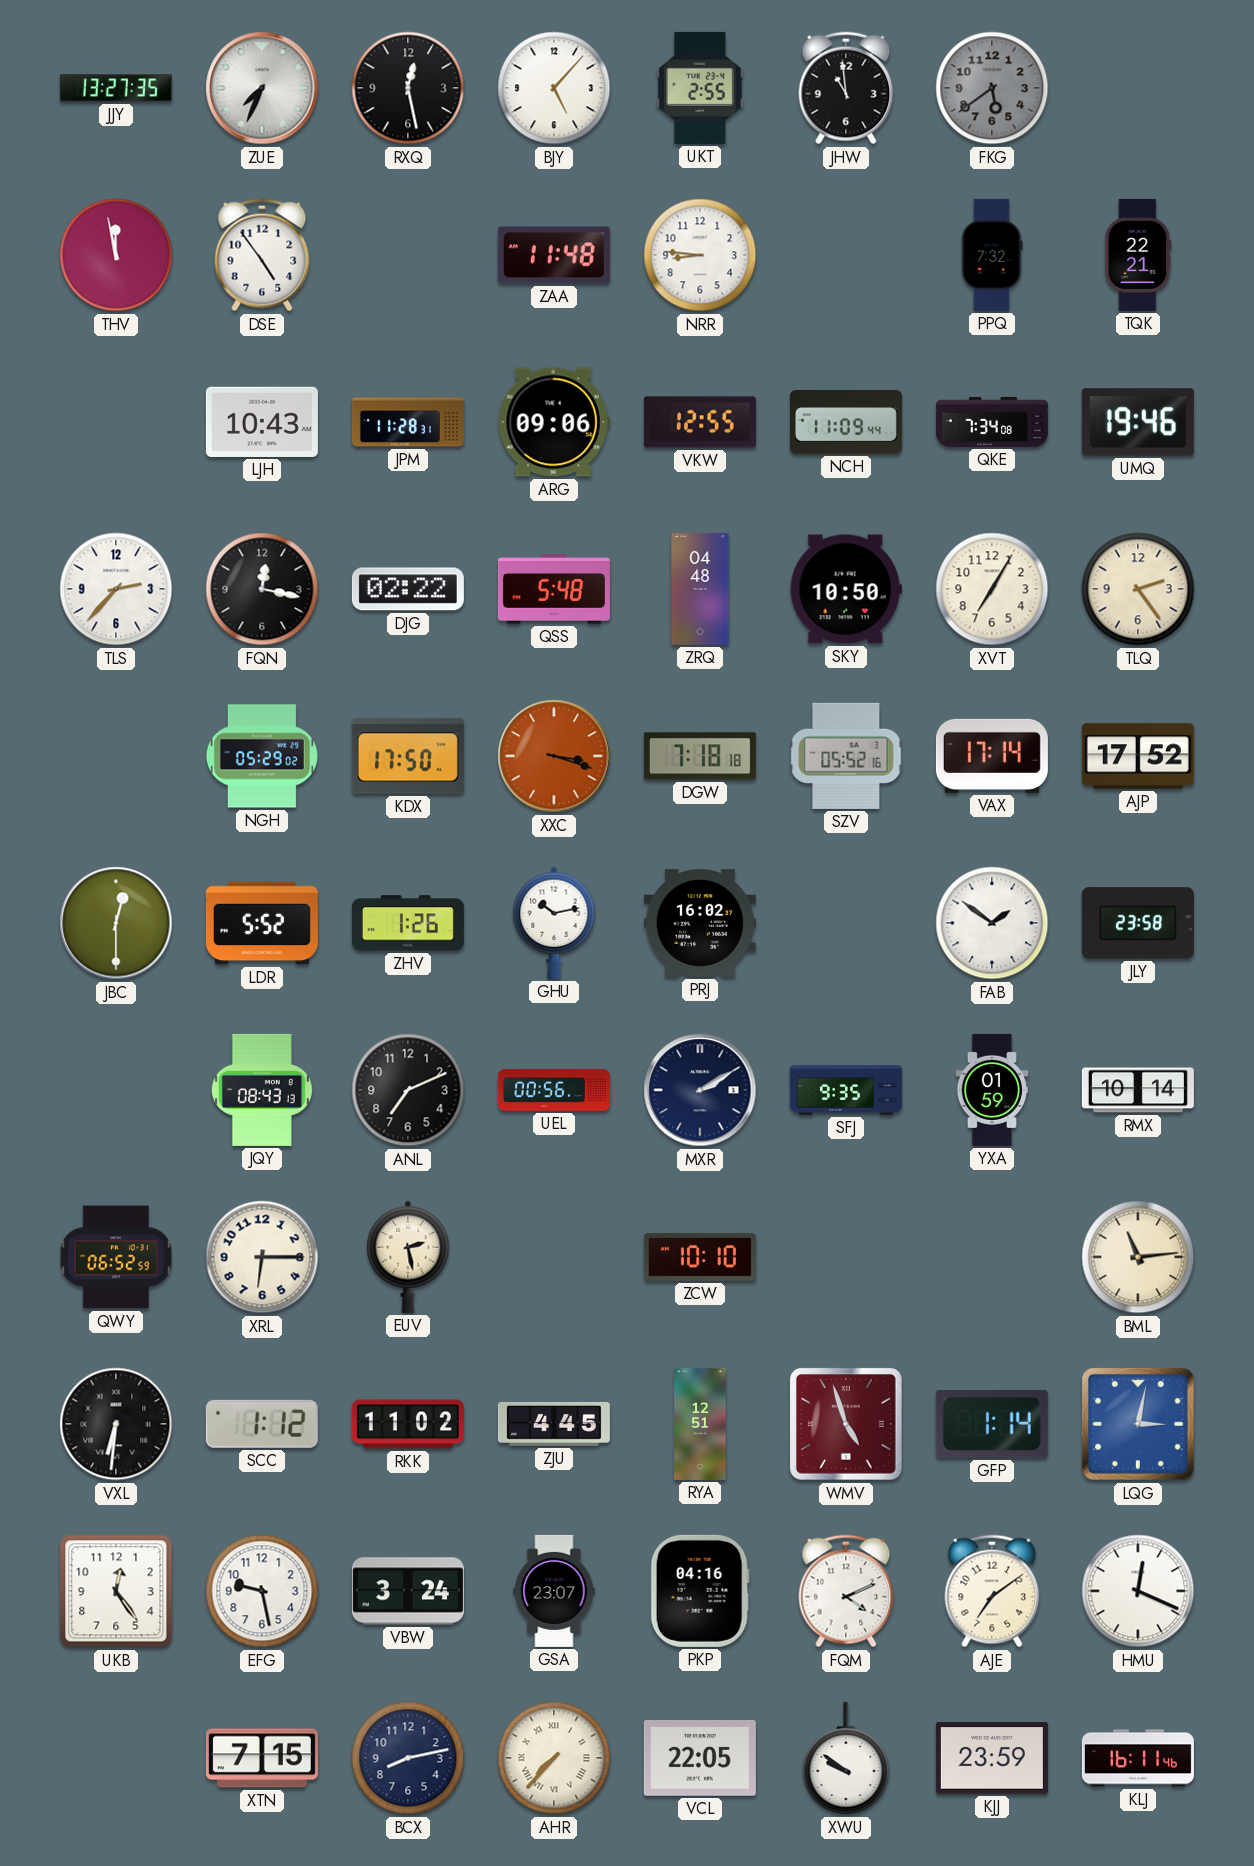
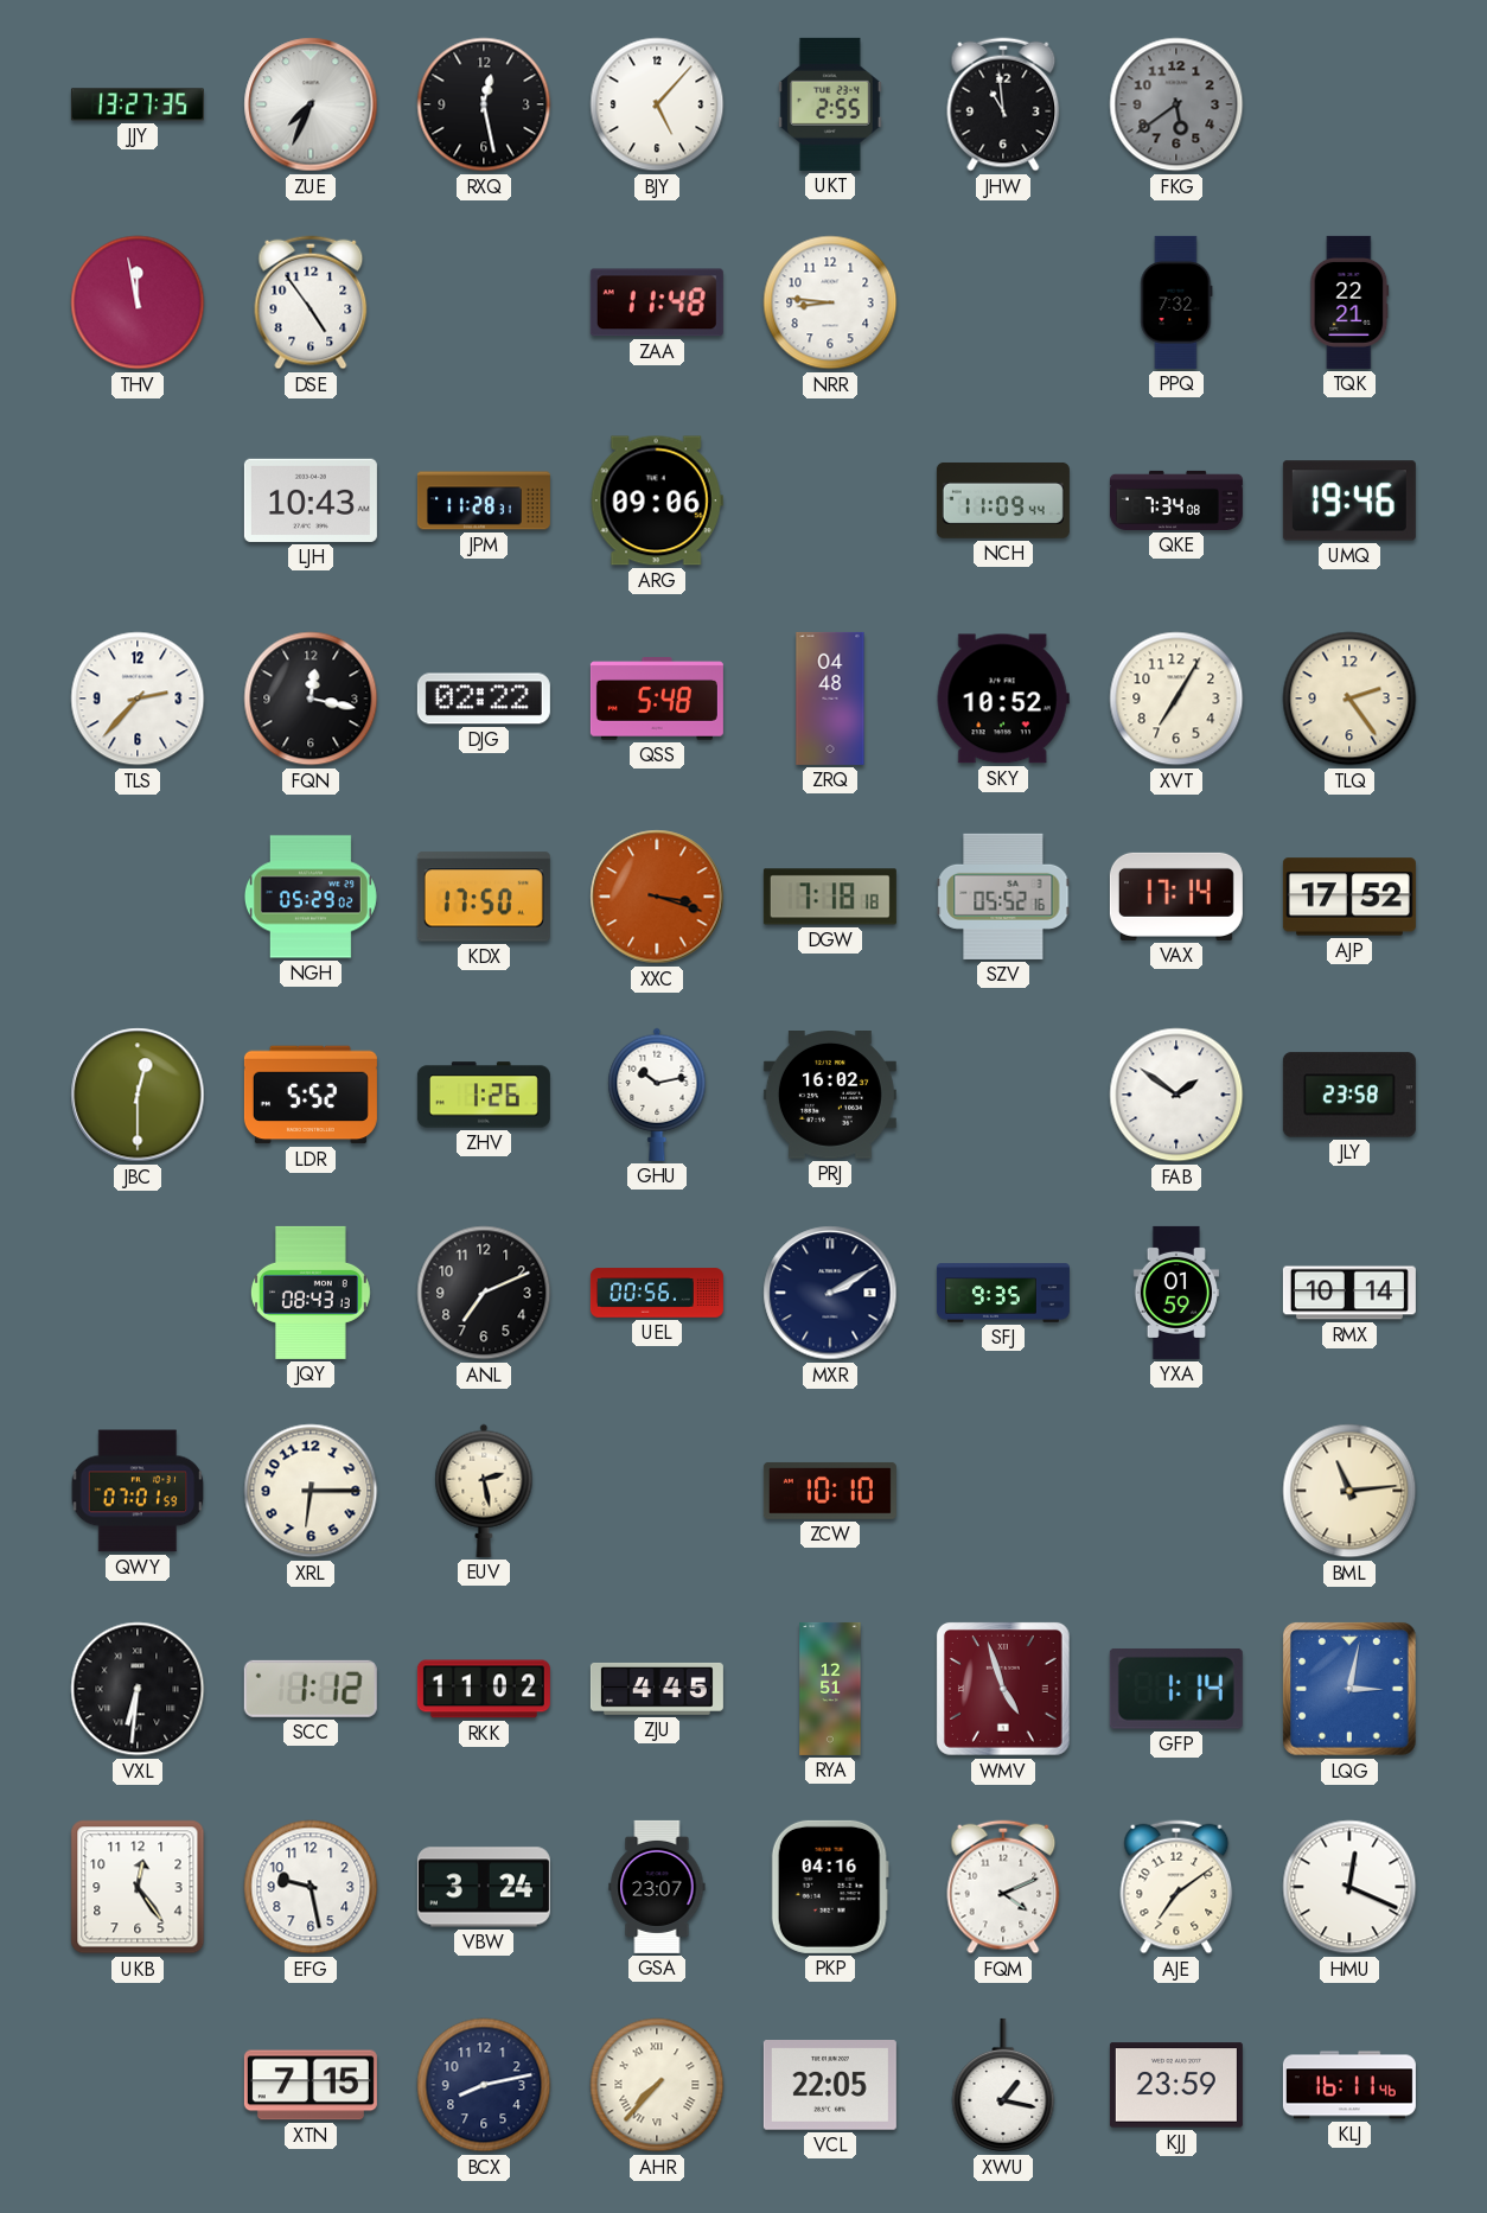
VKW: 12:55 -> none
SKY: 10:50 -> 10:52
QWY: 06:52 -> 07:01
XWU: 9:51 -> 1:17
